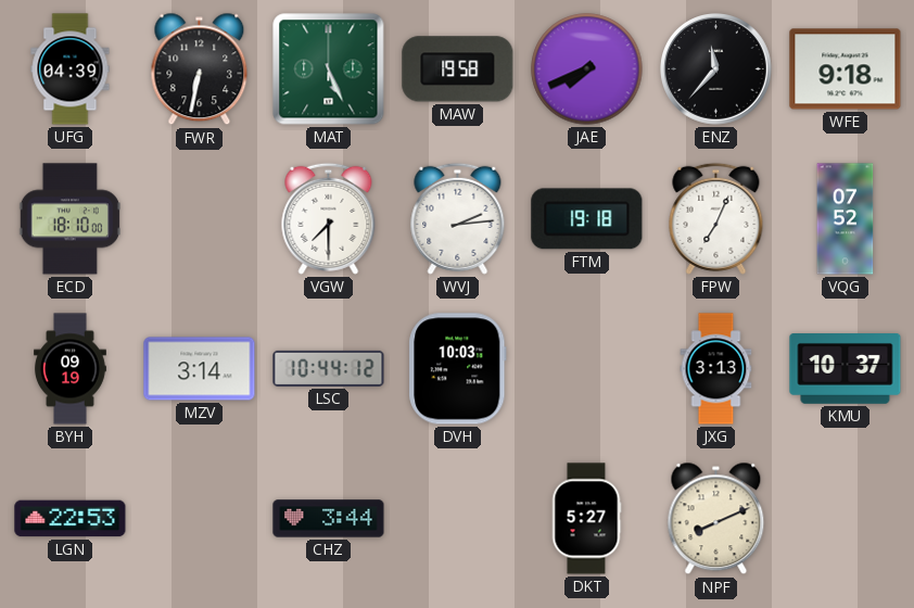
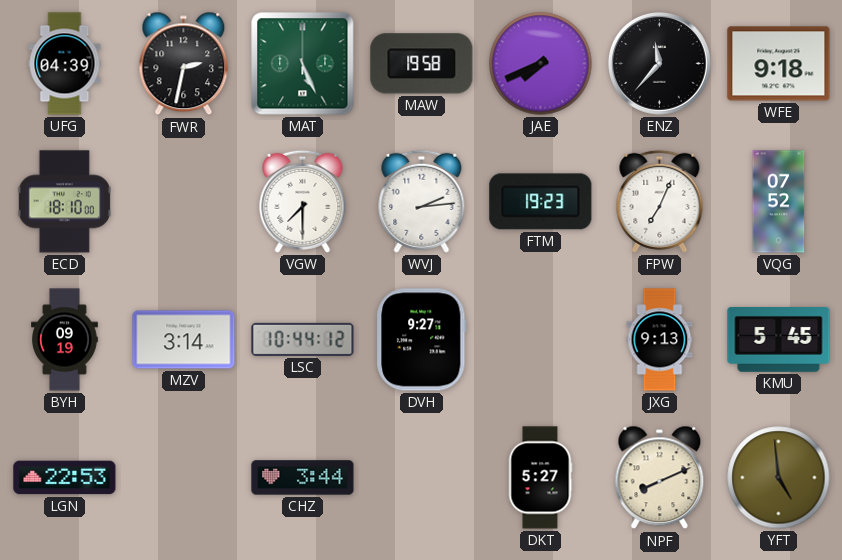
FWR: 6:32 -> 2:32
FTM: 19:18 -> 19:23
DVH: 10:03 -> 9:27
JXG: 3:13 -> 9:13
KMU: 10:37 -> 5:45
YFT: none -> 4:59
